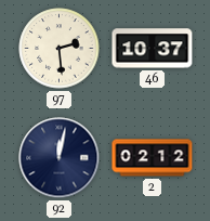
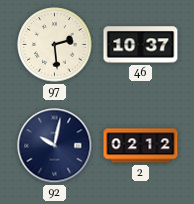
92: 12:02 -> 10:02
